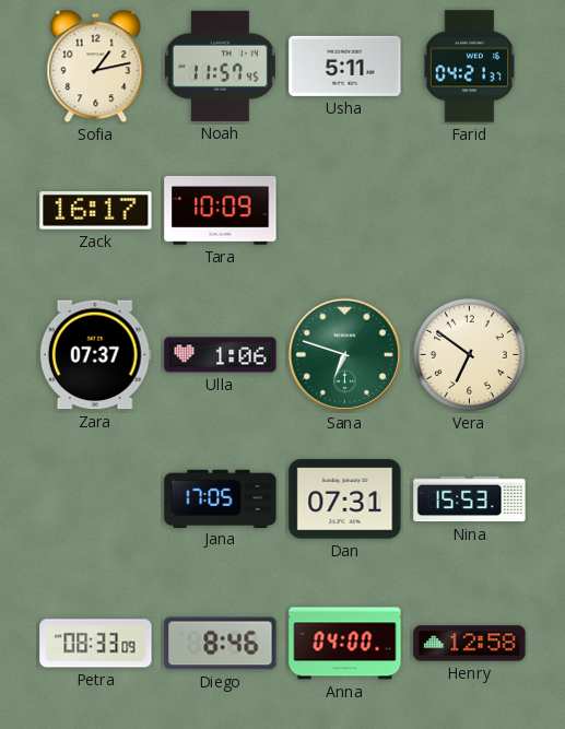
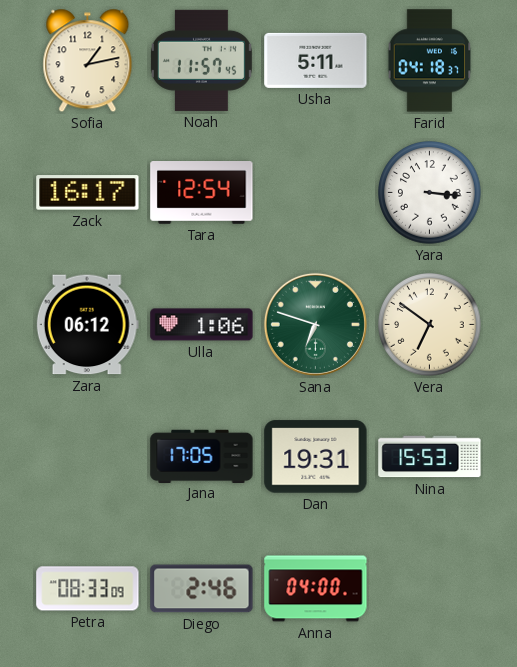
Farid: 04:21 -> 04:18
Tara: 10:09 -> 12:54
Yara: none -> 3:16
Zara: 07:37 -> 06:12
Dan: 07:31 -> 19:31
Diego: 8:46 -> 2:46
Henry: 12:58 -> none
